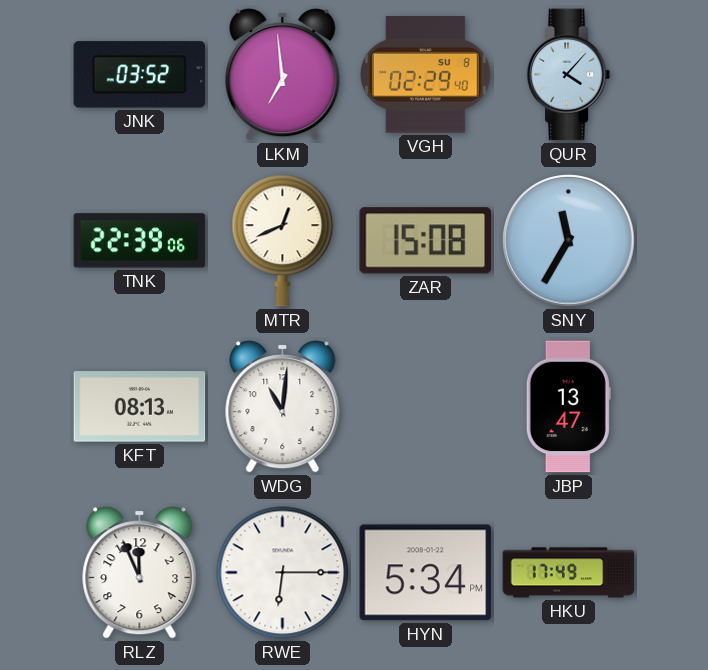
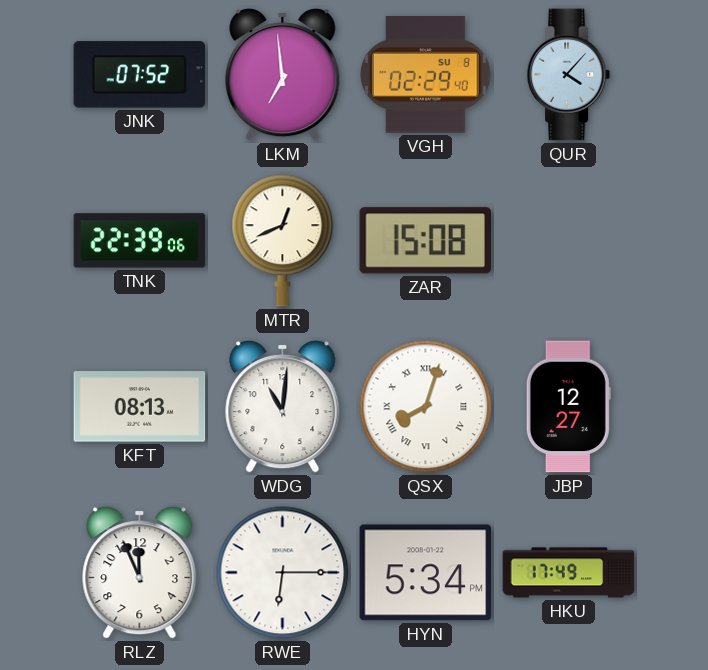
JNK: 03:52 -> 07:52
SNY: 11:35 -> none
QSX: none -> 8:03
JBP: 13:47 -> 12:27
